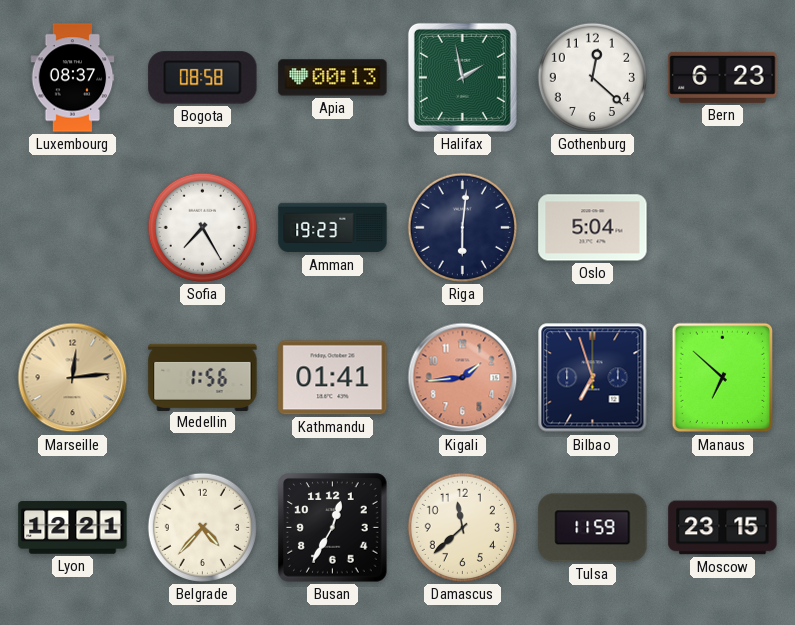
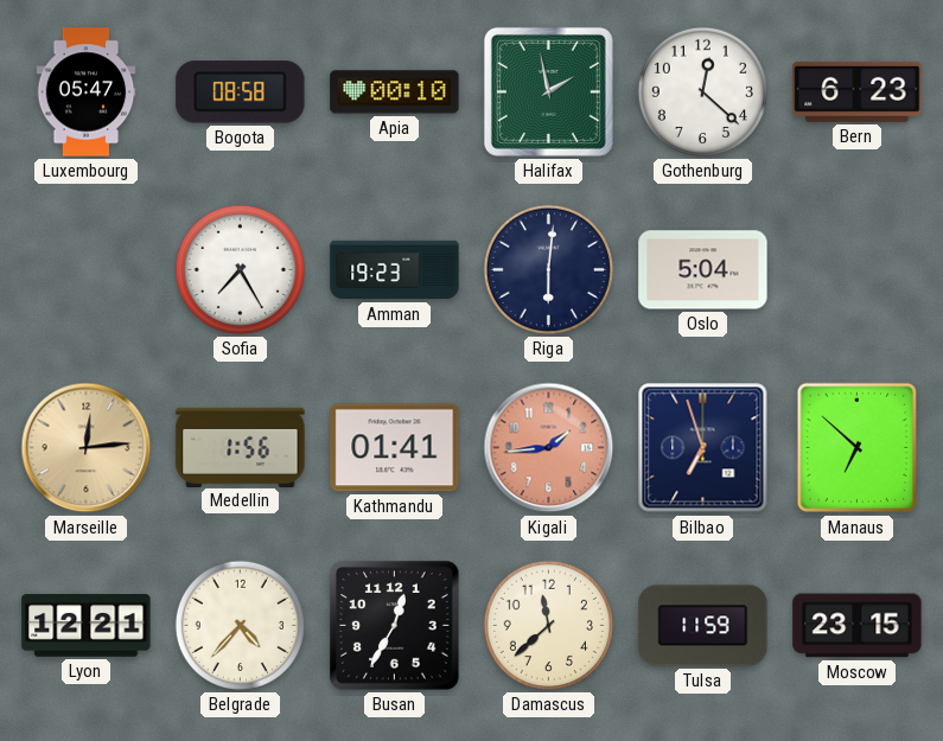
Luxembourg: 08:37 -> 05:47
Apia: 00:13 -> 00:10
